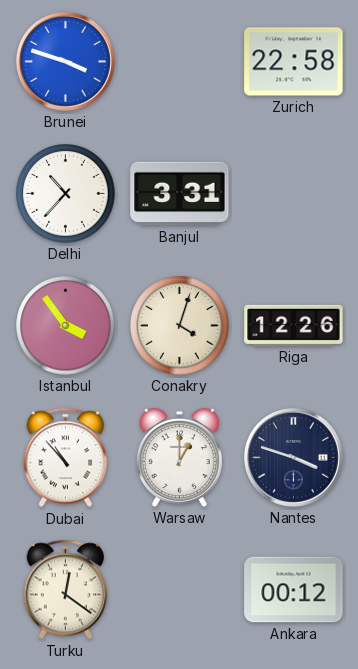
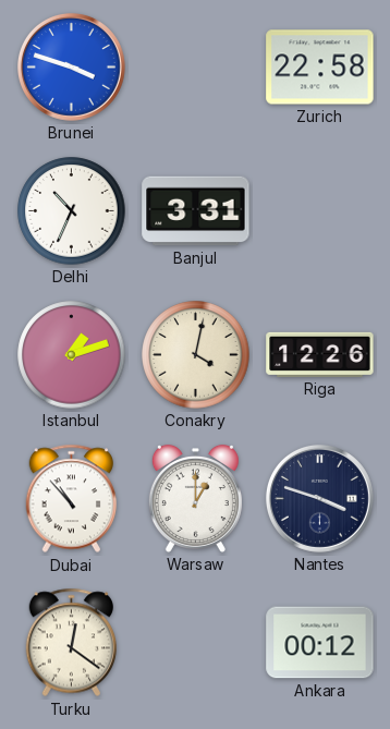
Delhi: 10:37 -> 10:34
Istanbul: 3:54 -> 1:12
Conakry: 4:03 -> 4:02
